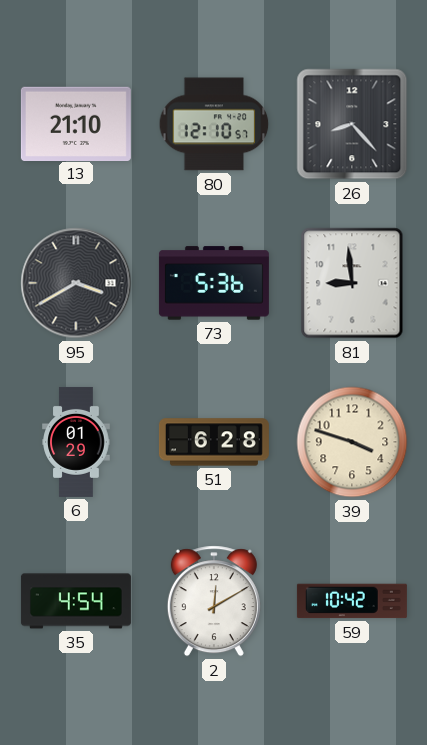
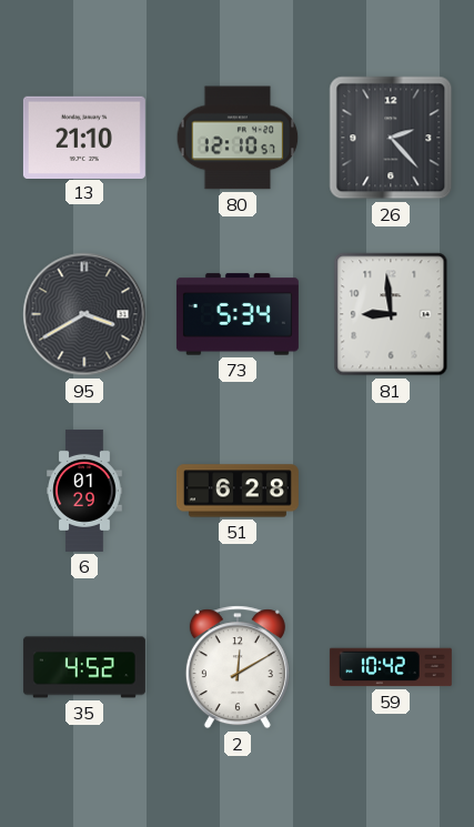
26: 8:23 -> 2:23
73: 5:36 -> 5:34
39: 3:48 -> none
35: 4:54 -> 4:52
